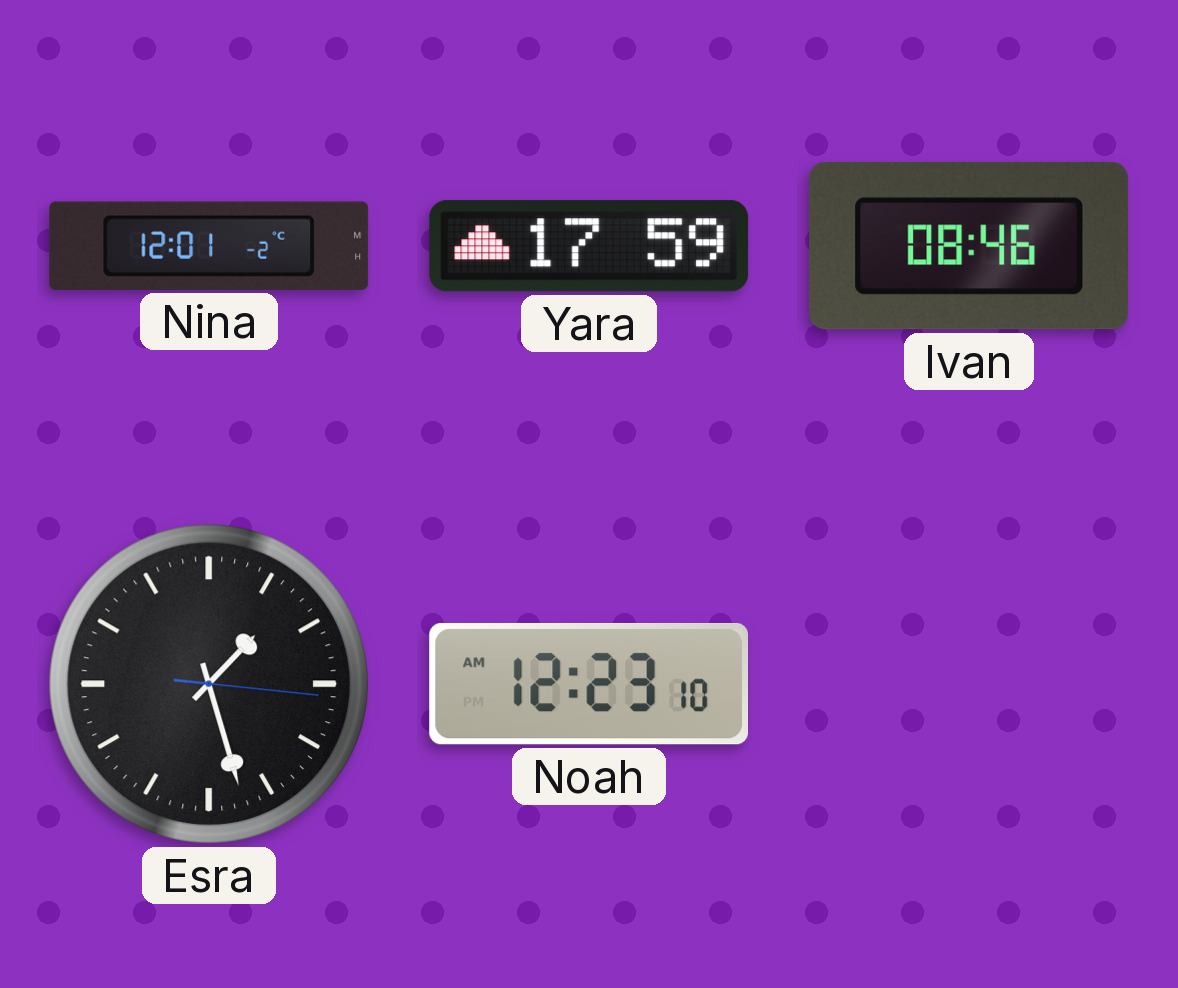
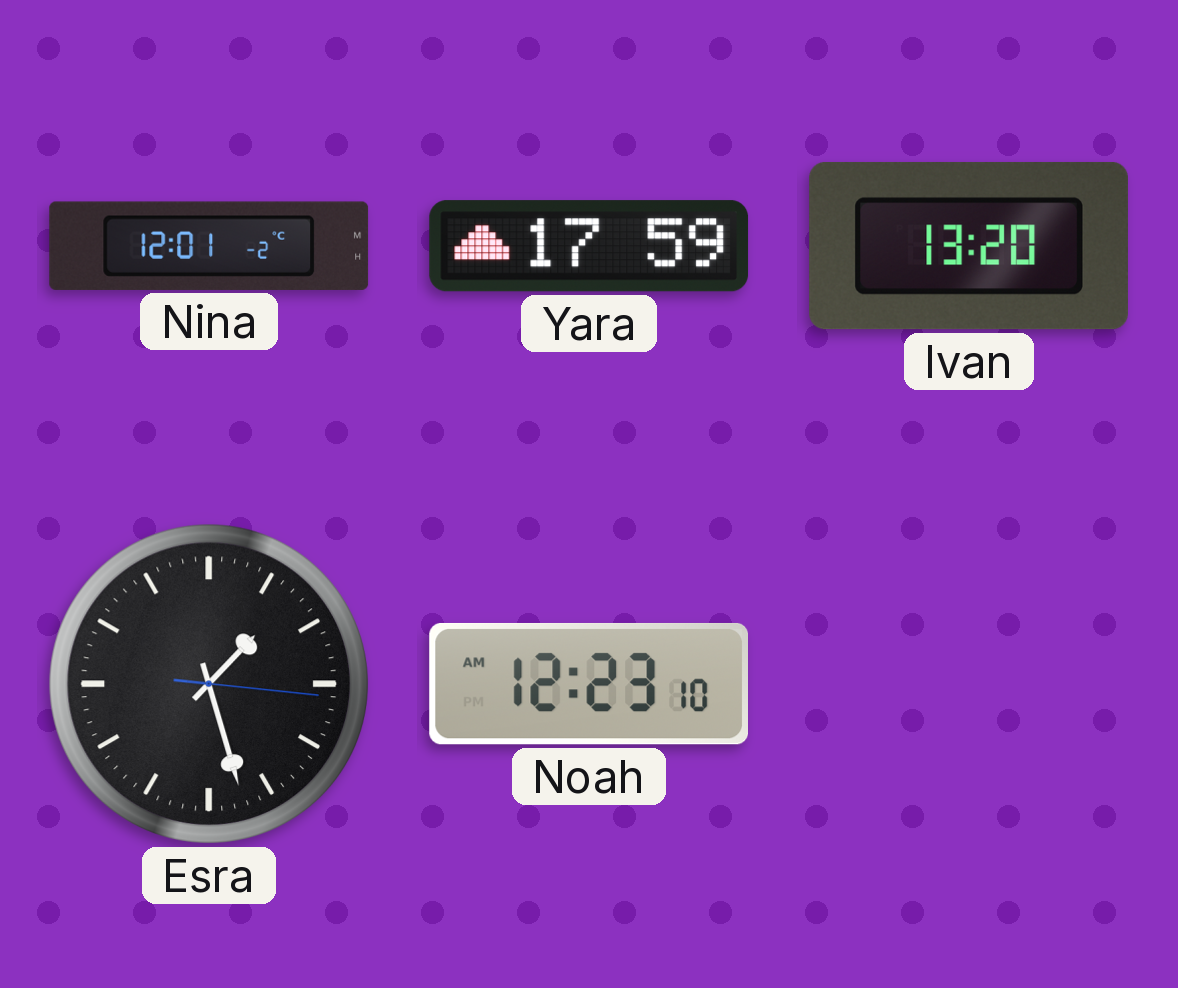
Ivan: 08:46 -> 13:20
